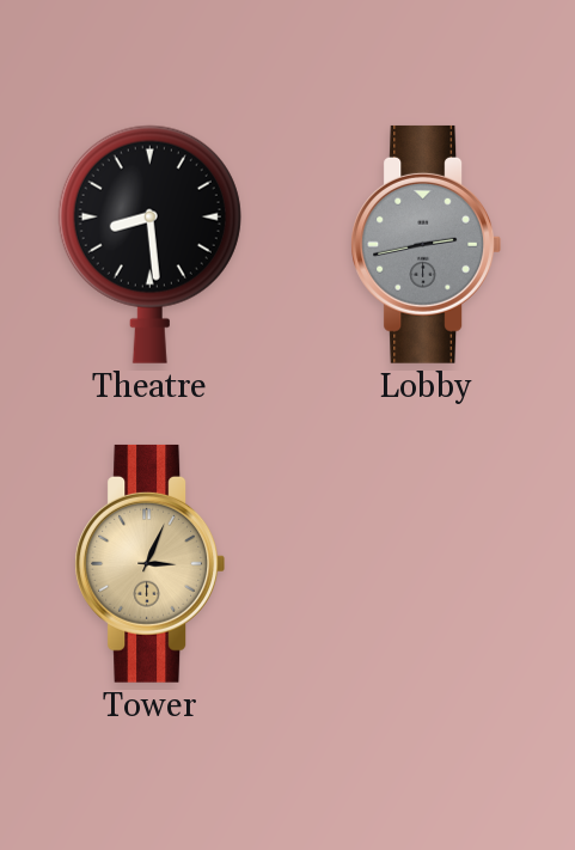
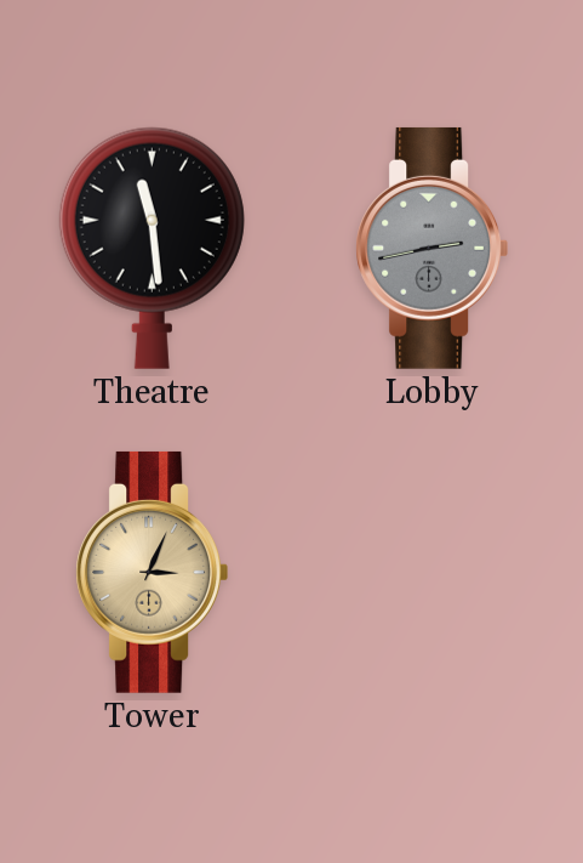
Theatre: 8:29 -> 11:29
